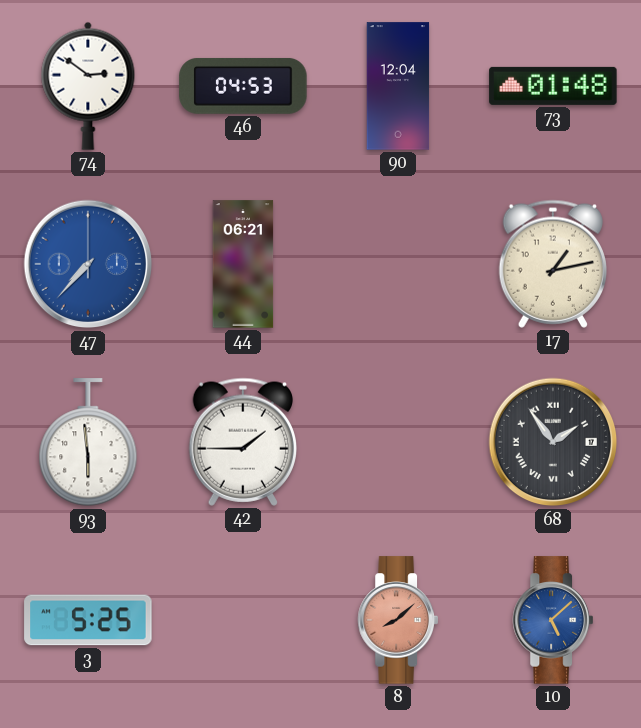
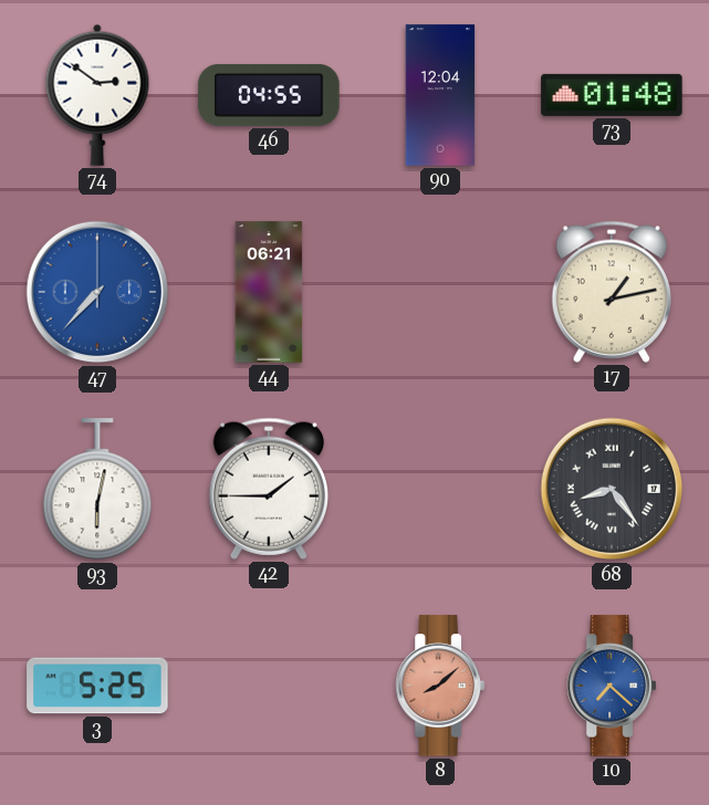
46: 04:53 -> 04:55
93: 5:59 -> 6:02
68: 1:54 -> 8:24
10: 5:08 -> 7:22
